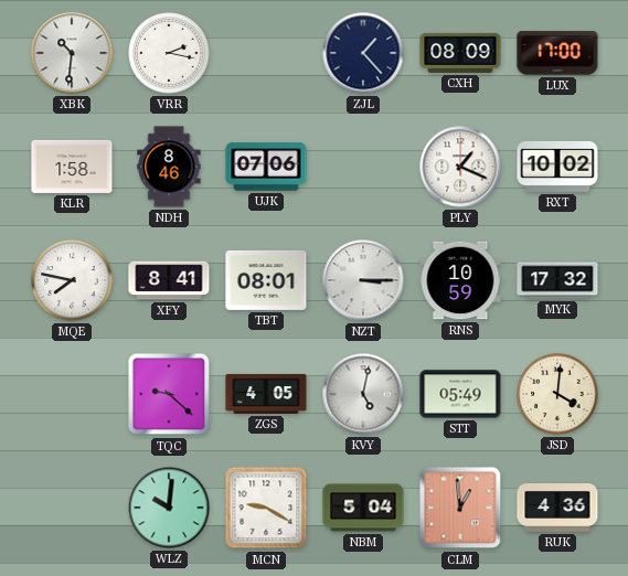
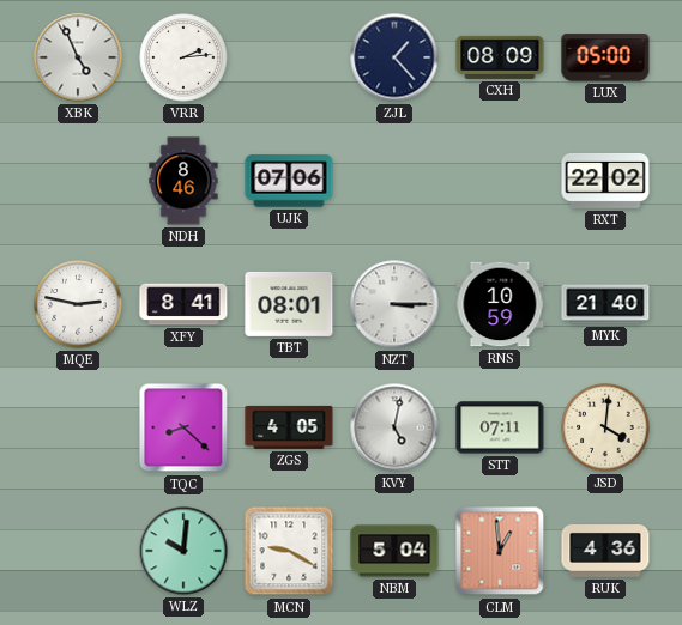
XBK: 10:31 -> 4:56
VRR: 2:17 -> 2:14
LUX: 17:00 -> 05:00
KLR: 1:58 -> none
PLY: 1:19 -> none
RXT: 10:02 -> 22:02
MQE: 7:47 -> 2:47
MYK: 17:32 -> 21:40
TQC: 9:22 -> 8:22
STT: 05:49 -> 07:11
